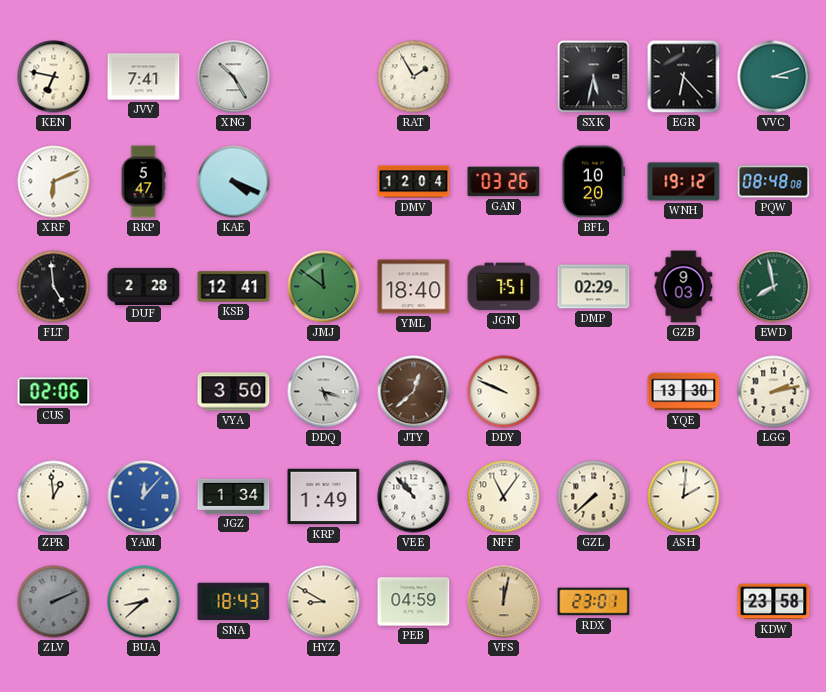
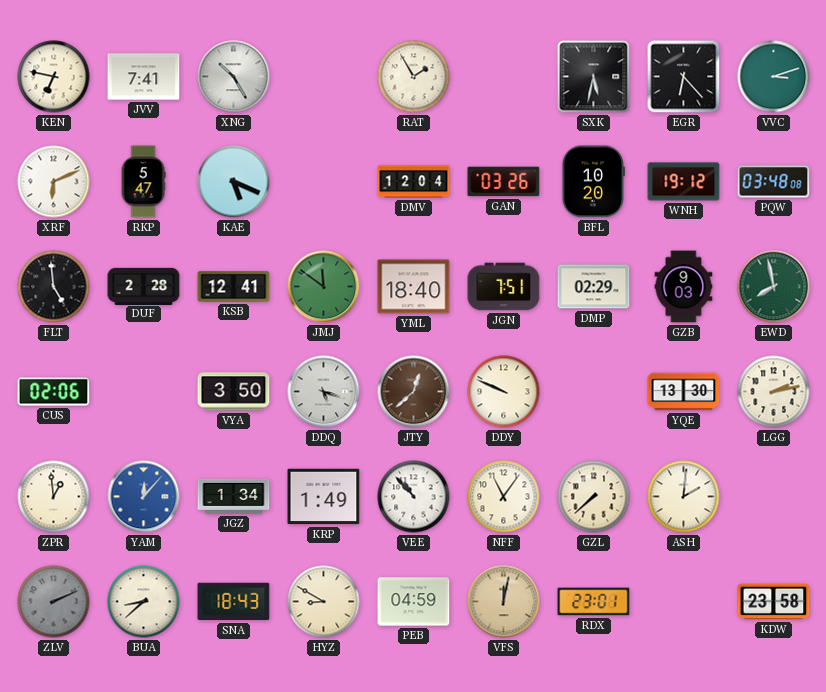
KAE: 4:19 -> 5:19
PQW: 08:48 -> 03:48
